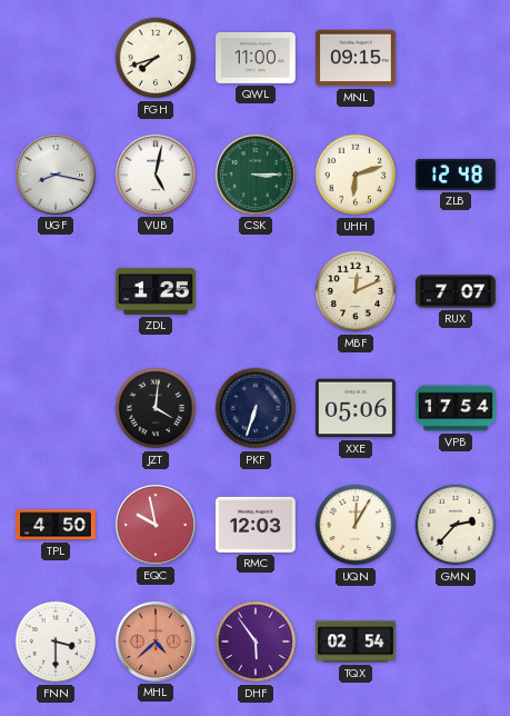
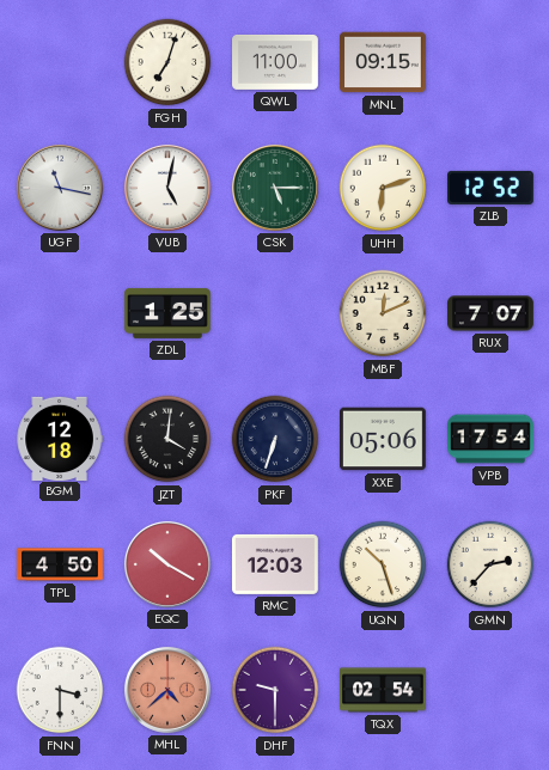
FGH: 7:42 -> 7:03
UGF: 8:17 -> 11:17
CSK: 3:15 -> 5:15
ZLB: 12:48 -> 12:52
BGM: none -> 12:18
EQC: 9:58 -> 10:20
UQN: 12:05 -> 10:27
DHF: 5:54 -> 9:30
